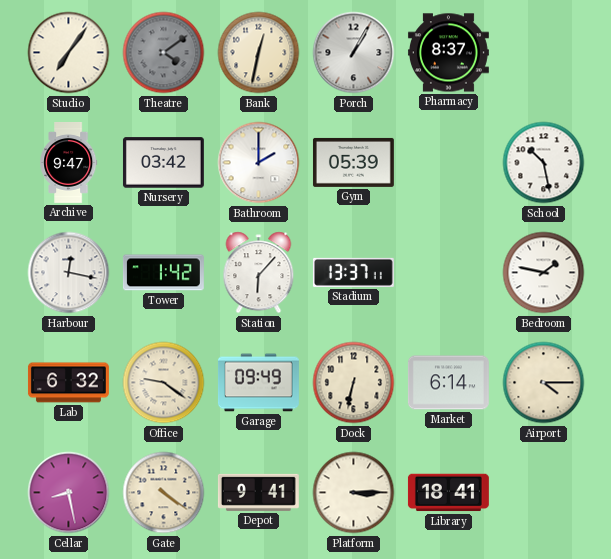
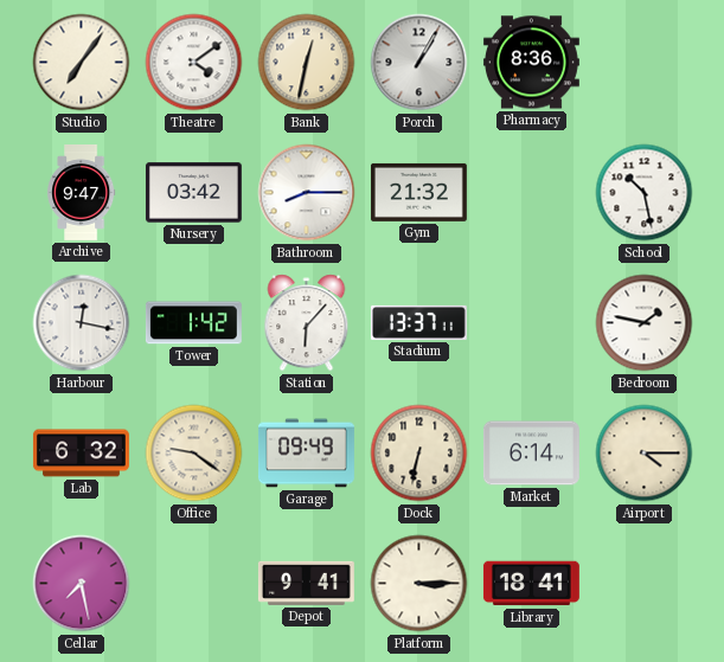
Theatre dial: grey -> white
Pharmacy: 8:37 -> 8:36
Bathroom: 2:00 -> 8:15
Gym: 05:39 -> 21:32
Cellar: 8:28 -> 7:28
Gate: 4:21 -> none
